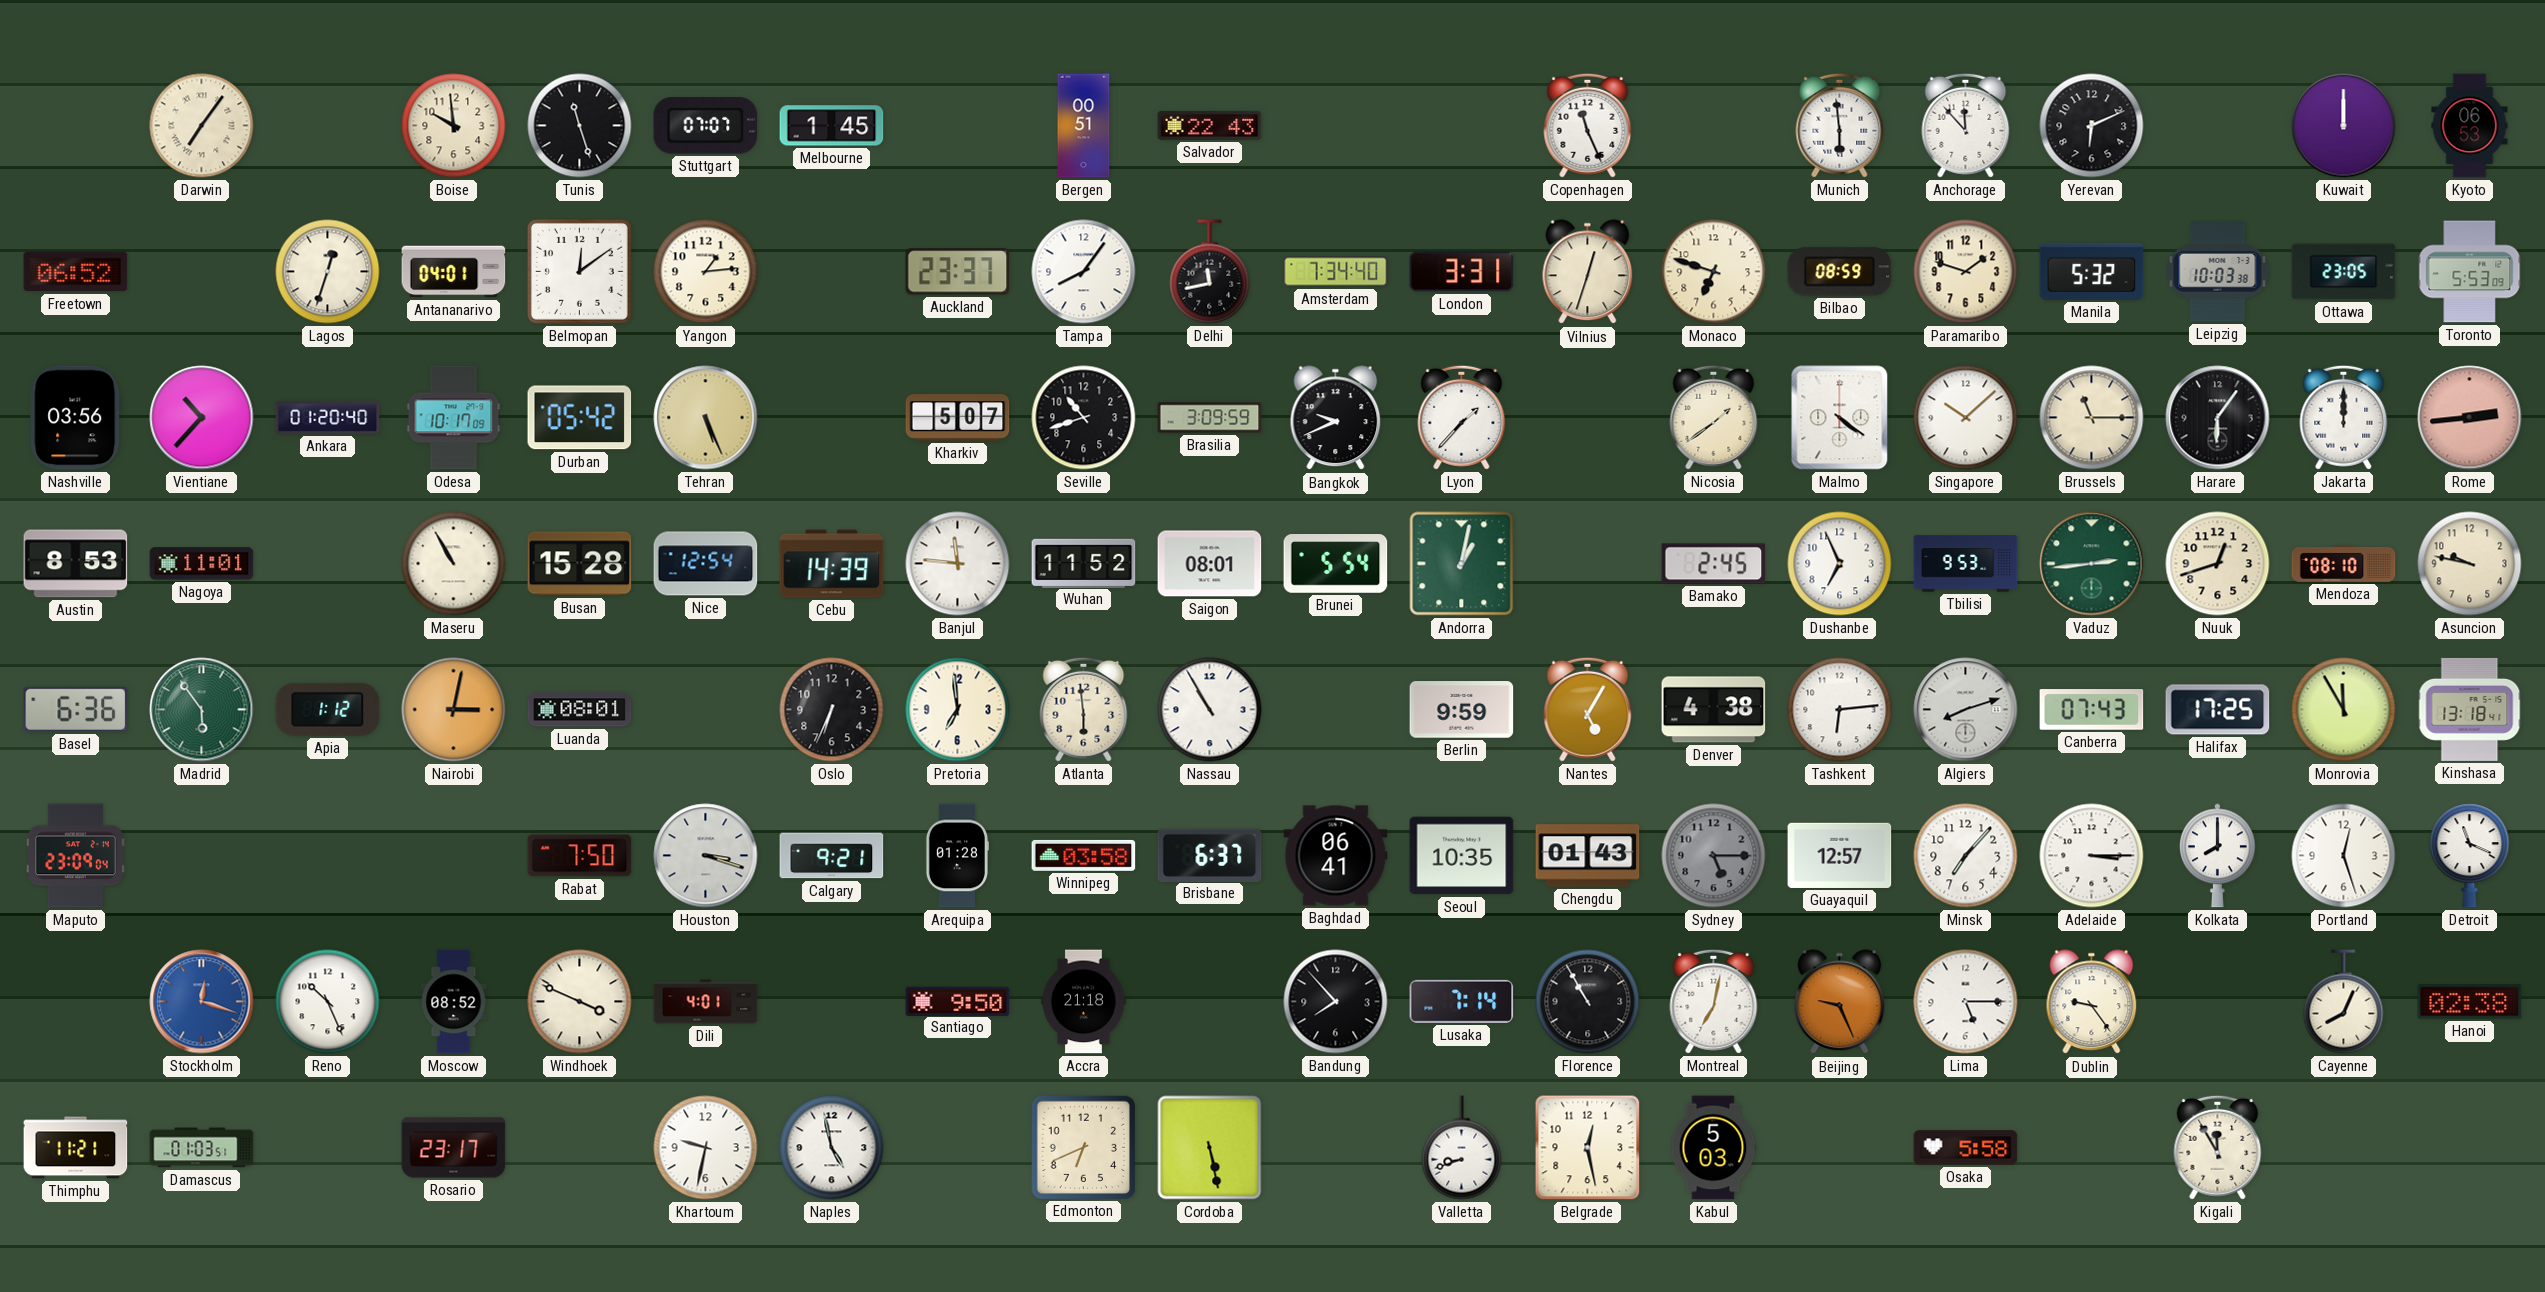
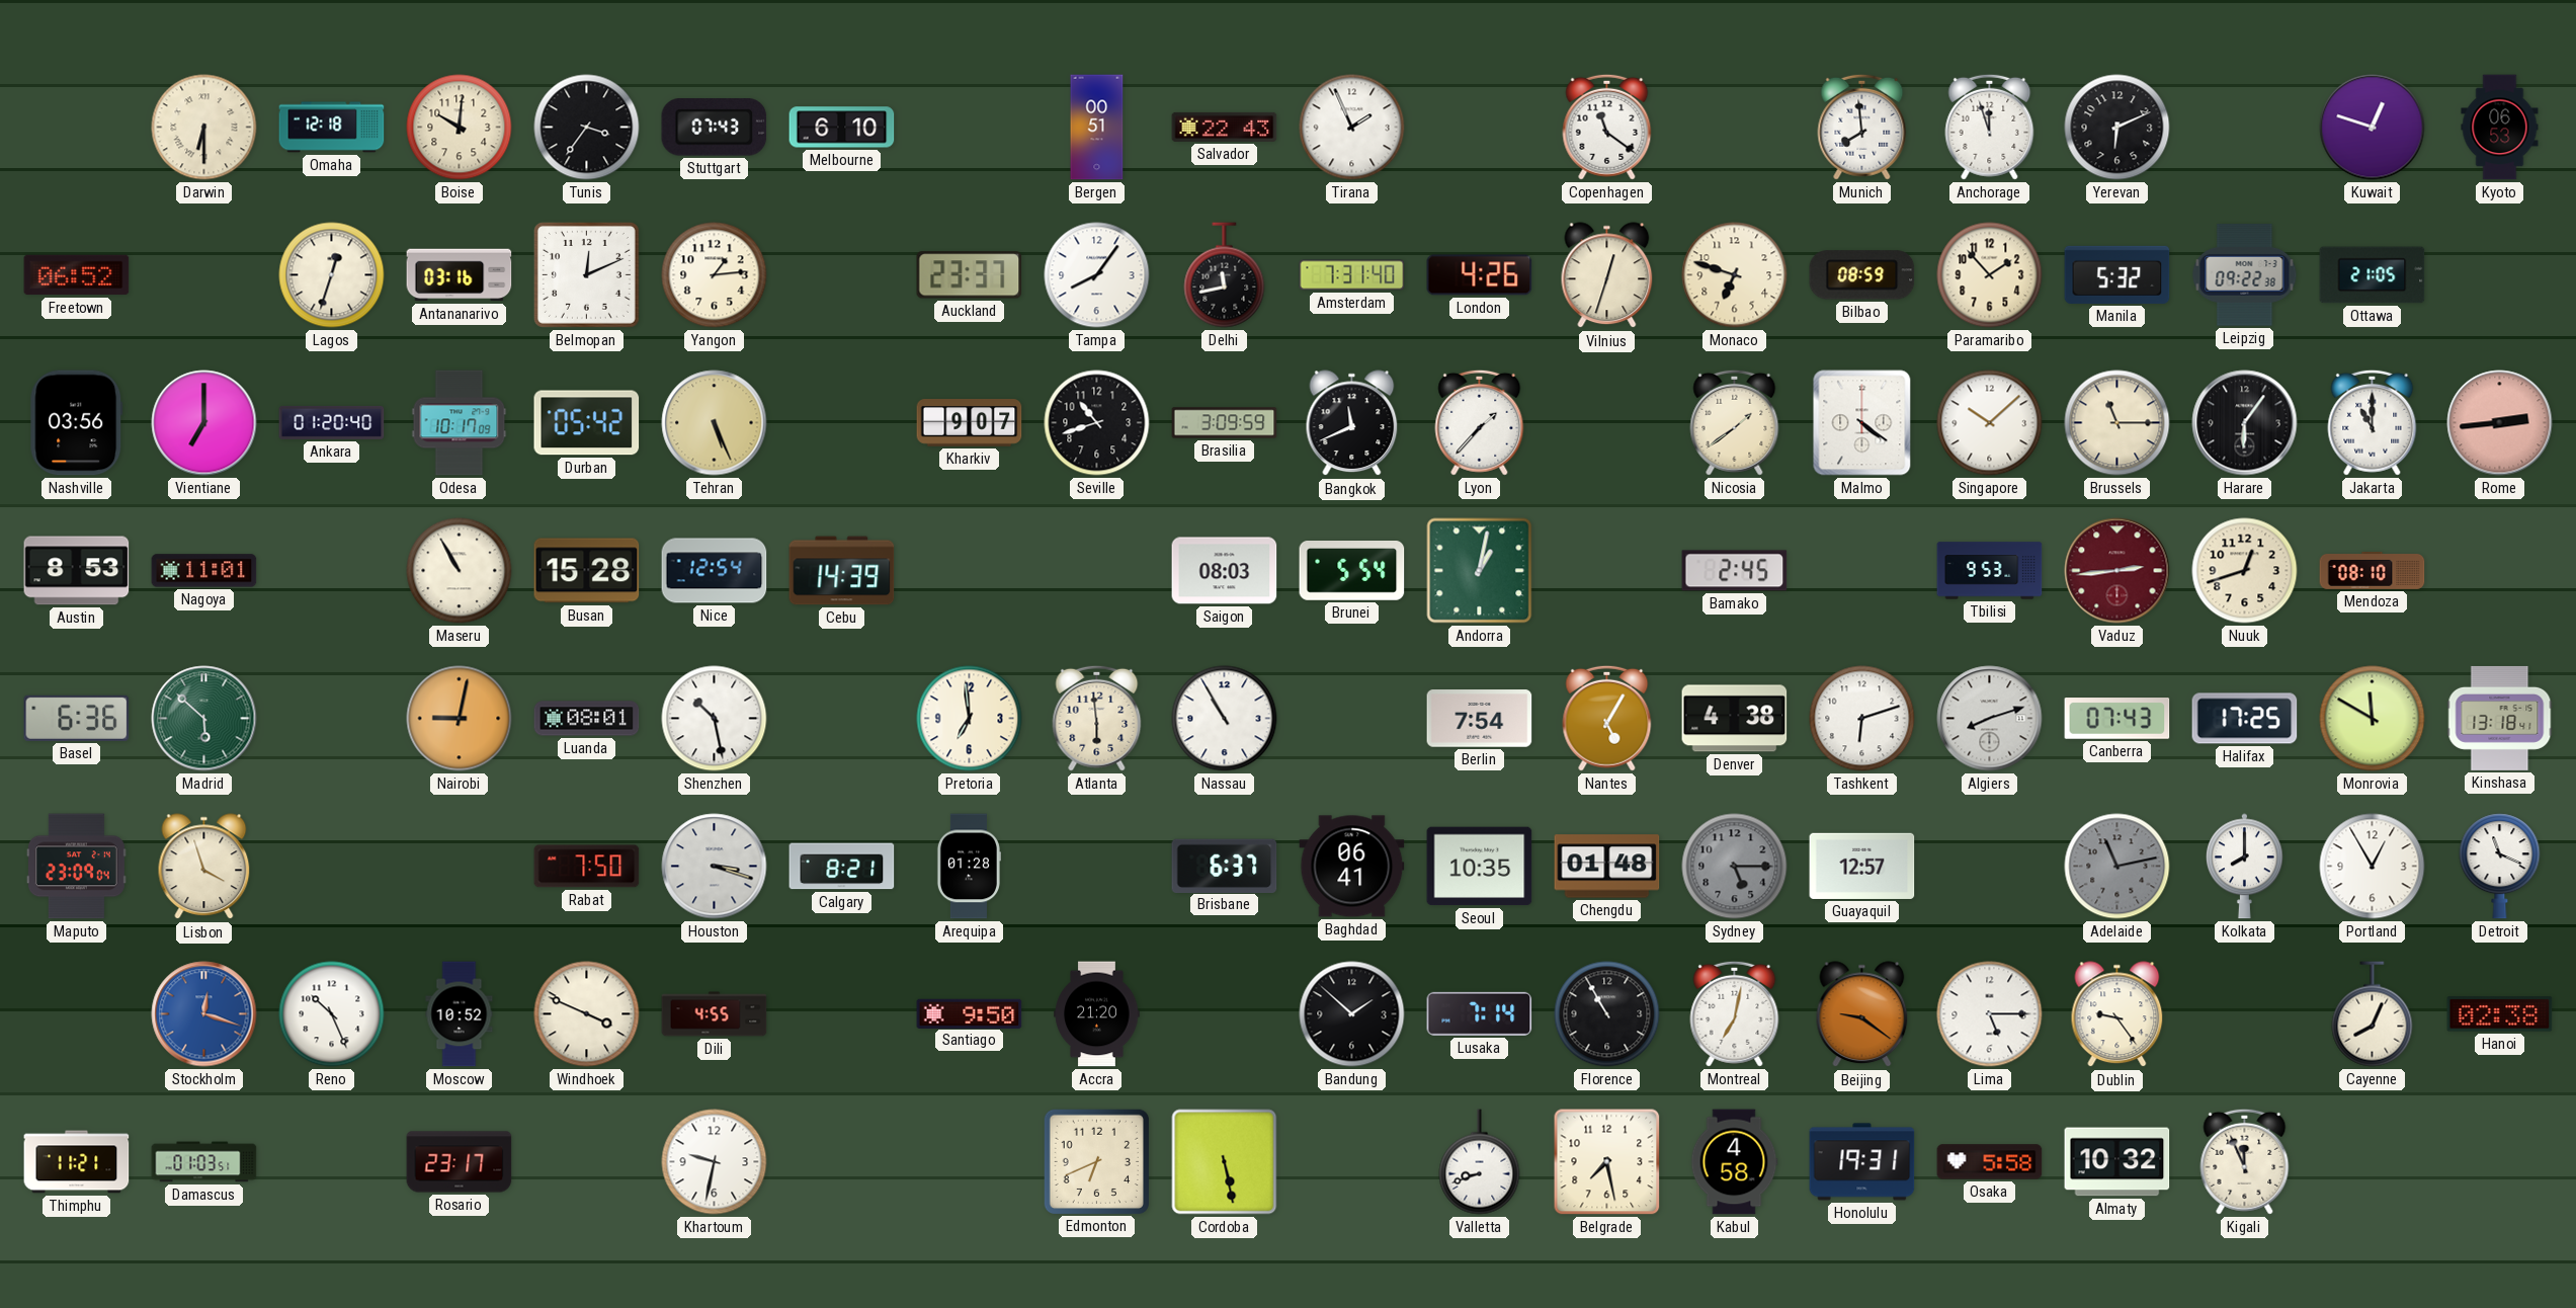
Darwin: 7:06 -> 6:30
Omaha: none -> 12:18
Boise: 9:59 -> 10:01
Tunis: 11:27 -> 3:36
Stuttgart: 07:07 -> 07:43
Melbourne: 1:45 -> 6:10
Tirana: none -> 1:56
Copenhagen: 11:26 -> 11:21
Munich: 5:59 -> 7:59
Anchorage: 11:53 -> 11:57
Kuwait: 12:00 -> 12:48
Antananarivo: 04:01 -> 03:16
Belmopan: 12:09 -> 12:11
Amsterdam: 7:34 -> 7:31
London: 3:31 -> 4:26
Paramaribo: 1:48 -> 1:53
Leipzig: 10:03 -> 09:22
Ottawa: 23:05 -> 21:05
Toronto: 5:53 -> none
Vientiane: 10:37 -> 7:00
Kharkiv: 5:07 -> 9:07
Bangkok: 9:41 -> 11:41
Jakarta: 12:00 -> 11:00
Banjul: 11:46 -> none
Wuhan: 11:52 -> none
Saigon: 08:01 -> 08:03
Dushanbe: 6:56 -> none
Vaduz dial: green -> burgundy
Asuncion: 9:47 -> none
Madrid: 5:54 -> 5:52
Apia: 1:12 -> none
Nairobi: 3:02 -> 9:02
Shenzhen: none -> 10:28
Oslo: 6:34 -> none
Berlin: 9:59 -> 7:54
Tashkent: 6:14 -> 6:12
Monrovia: 11:55 -> 11:50
Lisbon: none -> 3:57
Calgary: 9:21 -> 8:21
Winnipeg: 03:58 -> none
Chengdu: 01:43 -> 01:48
Minsk: 7:07 -> none
Adelaide: 3:15 -> 11:13
Adelaide dial: white -> grey
Portland: 12:27 -> 12:55
Moscow: 08:52 -> 10:52
Dili: 4:01 -> 4:55
Accra: 21:18 -> 21:20
Bandung: 7:53 -> 1:52
Beijing: 9:26 -> 9:21
Naples: 4:58 -> none
Belgrade: 12:28 -> 7:28
Kabul: 5:03 -> 4:58
Honolulu: none -> 19:31
Almaty: none -> 10:32
Kigali: 11:55 -> 11:56
